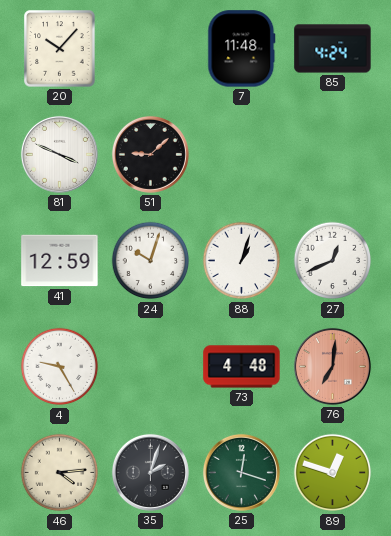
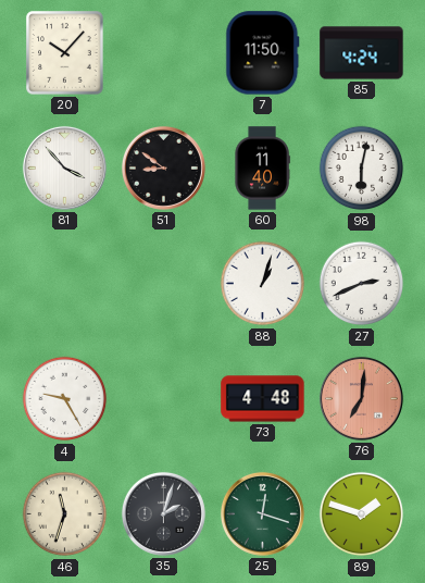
7: 11:48 -> 11:50
81: 3:49 -> 3:53
51: 9:08 -> 8:51
60: none -> 11:40
98: none -> 6:02
41: 12:59 -> none
24: 10:03 -> none
27: 12:41 -> 2:41
46: 4:14 -> 11:33
89: 12:48 -> 1:48
